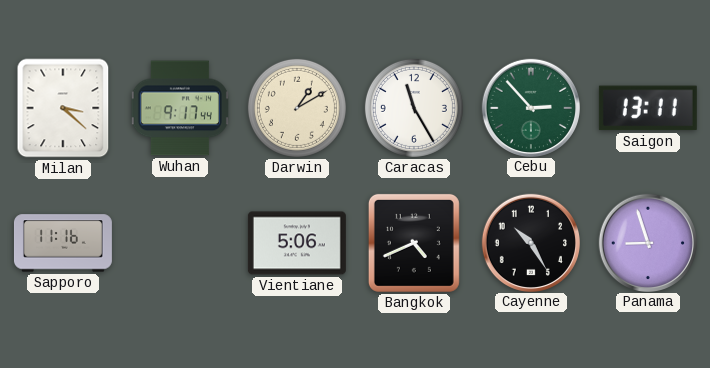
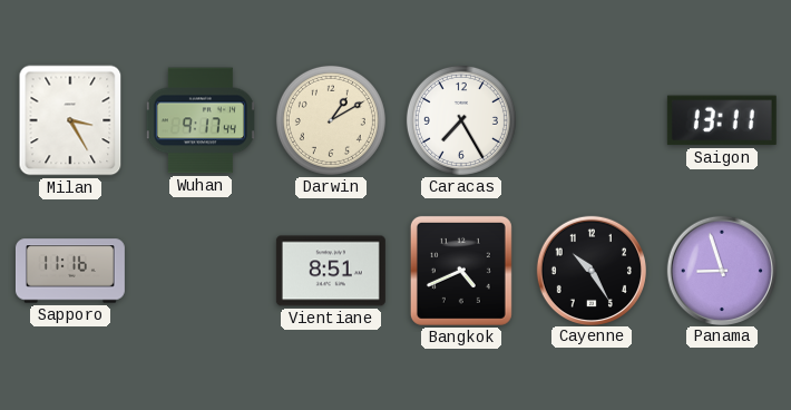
Milan: 3:22 -> 3:25
Caracas: 11:25 -> 7:25
Cebu: 2:53 -> none
Vientiane: 5:06 -> 8:51
